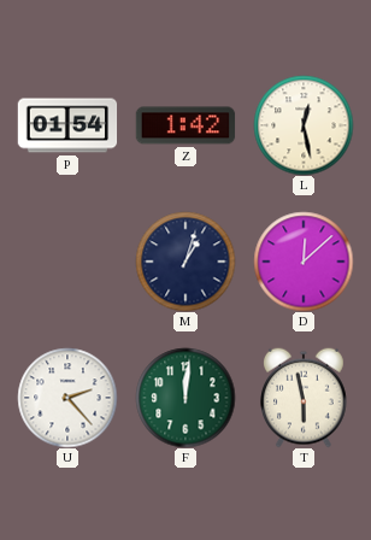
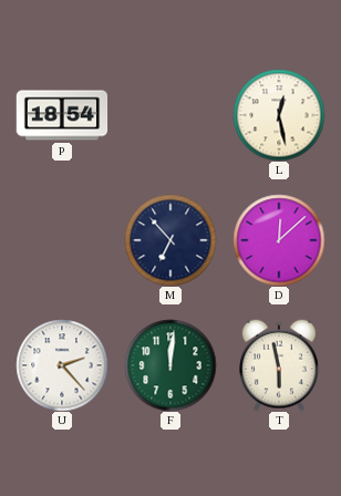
P: 01:54 -> 18:54
Z: 1:42 -> none
M: 1:03 -> 6:53
